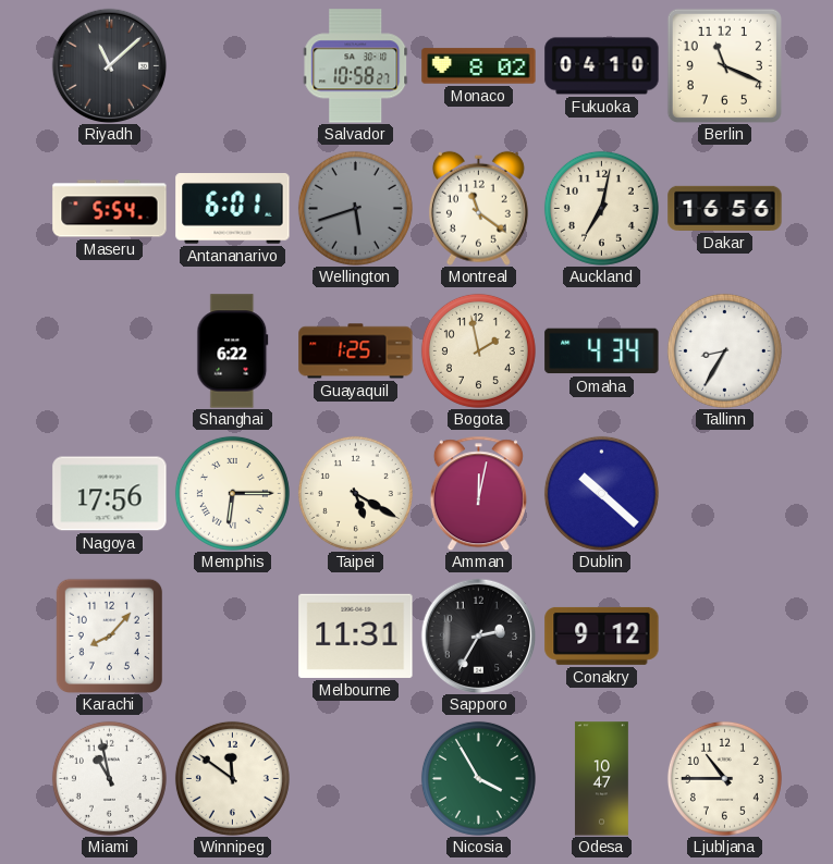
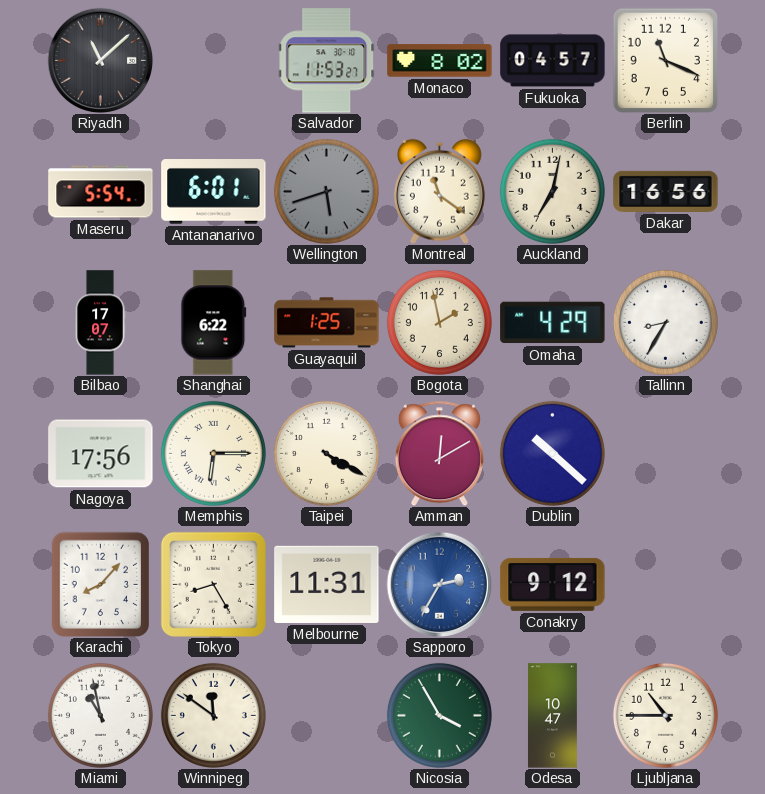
Salvador: 10:58 -> 11:53
Fukuoka: 04:10 -> 04:57
Bilbao: none -> 17:07
Omaha: 4:34 -> 4:29
Taipei: 5:20 -> 4:20
Amman: 12:02 -> 12:10
Tokyo: none -> 8:25
Sapporo dial: black -> blue
